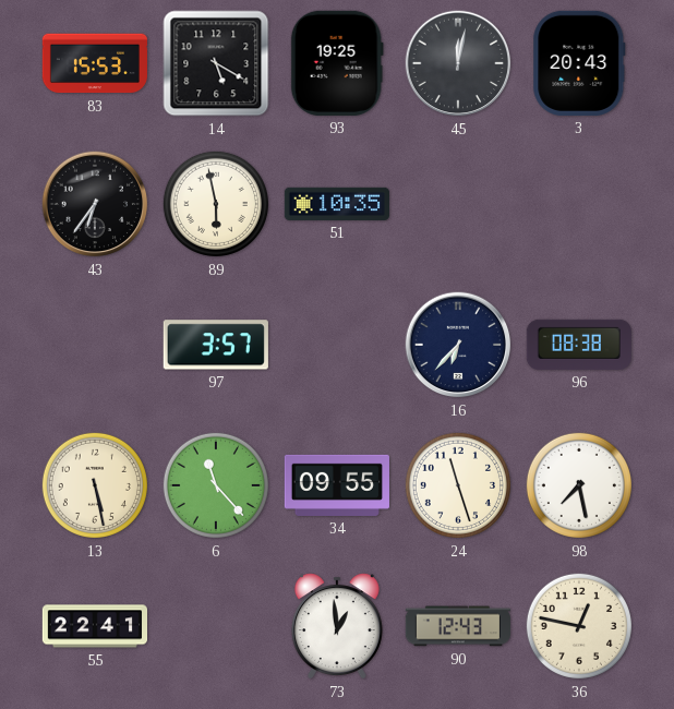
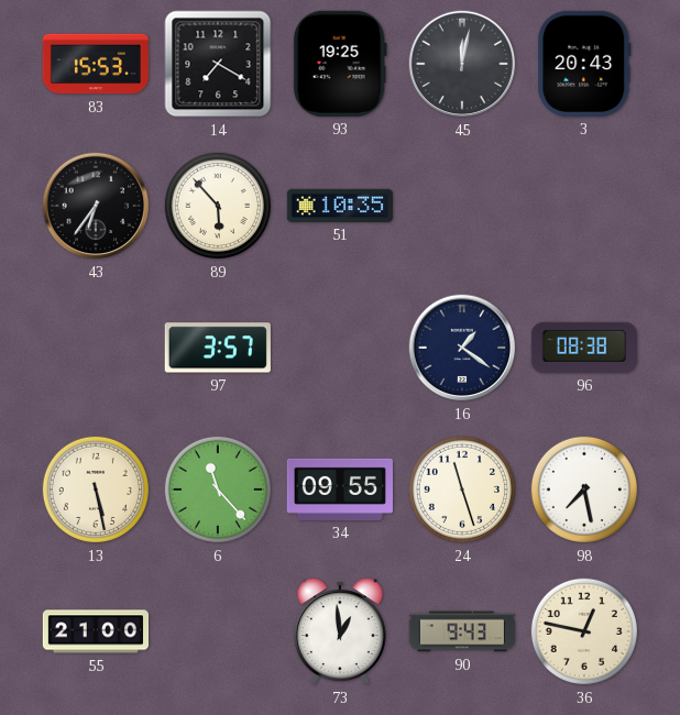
14: 5:20 -> 7:20
89: 5:58 -> 5:53
16: 6:37 -> 1:21
55: 22:41 -> 21:00
90: 12:43 -> 9:43
